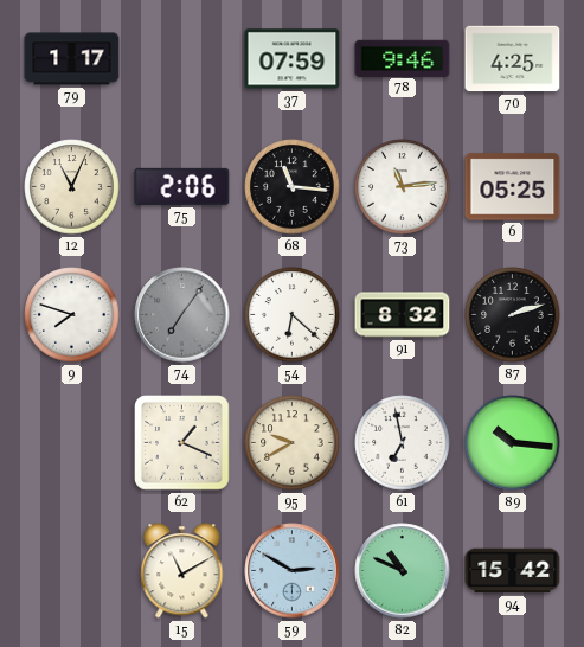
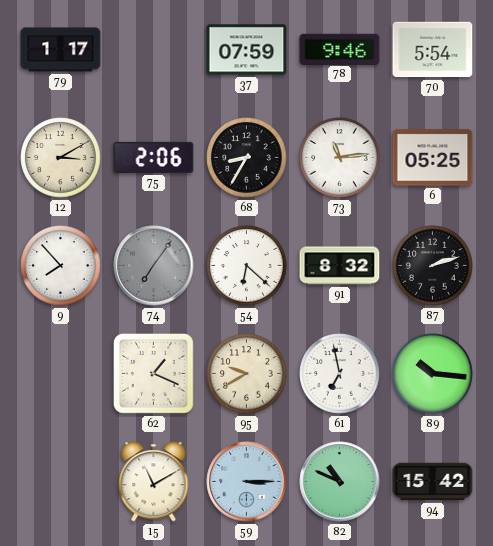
70: 4:25 -> 5:54
12: 11:04 -> 3:10
68: 11:16 -> 8:35
9: 7:48 -> 7:53
59: 2:50 -> 3:15
